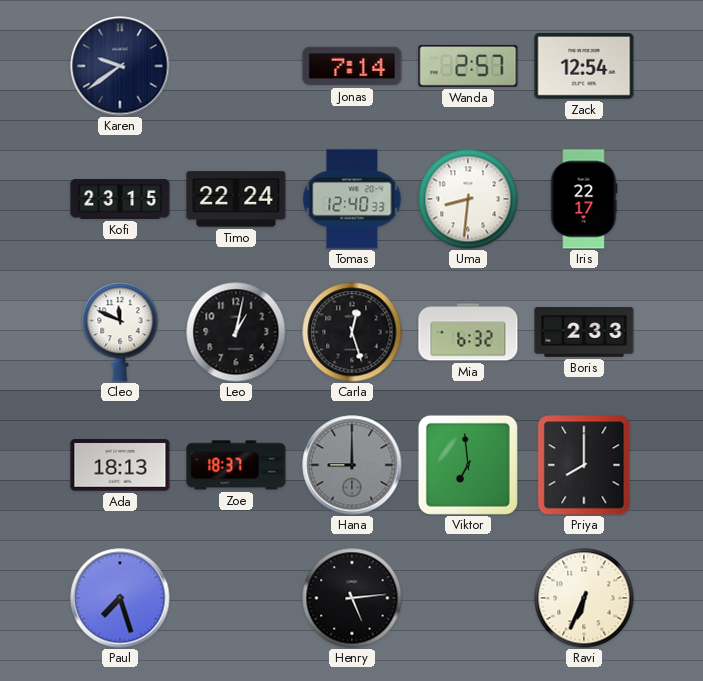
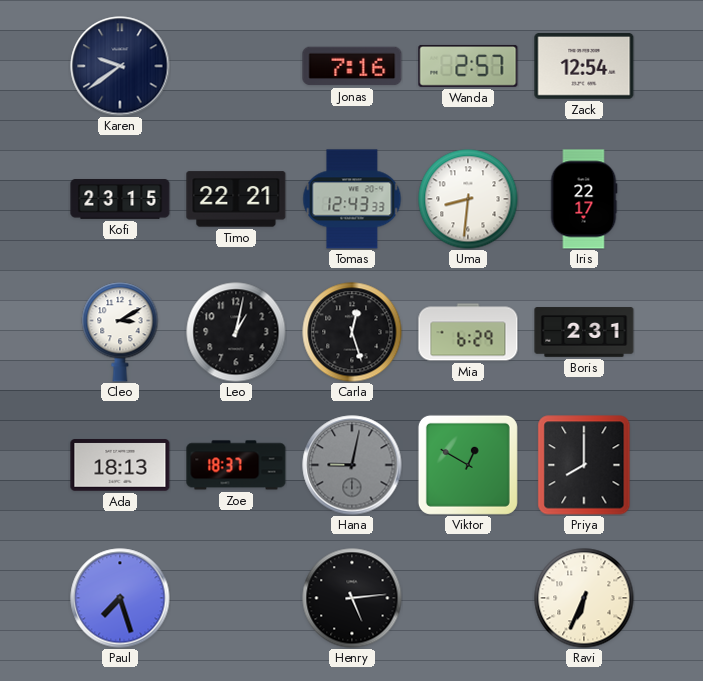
Jonas: 7:14 -> 7:16
Timo: 22:24 -> 22:21
Tomas: 12:40 -> 12:43
Cleo: 11:49 -> 3:10
Mia: 6:32 -> 6:29
Boris: 2:33 -> 2:31
Hana: 9:00 -> 9:02
Viktor: 6:59 -> 12:50
